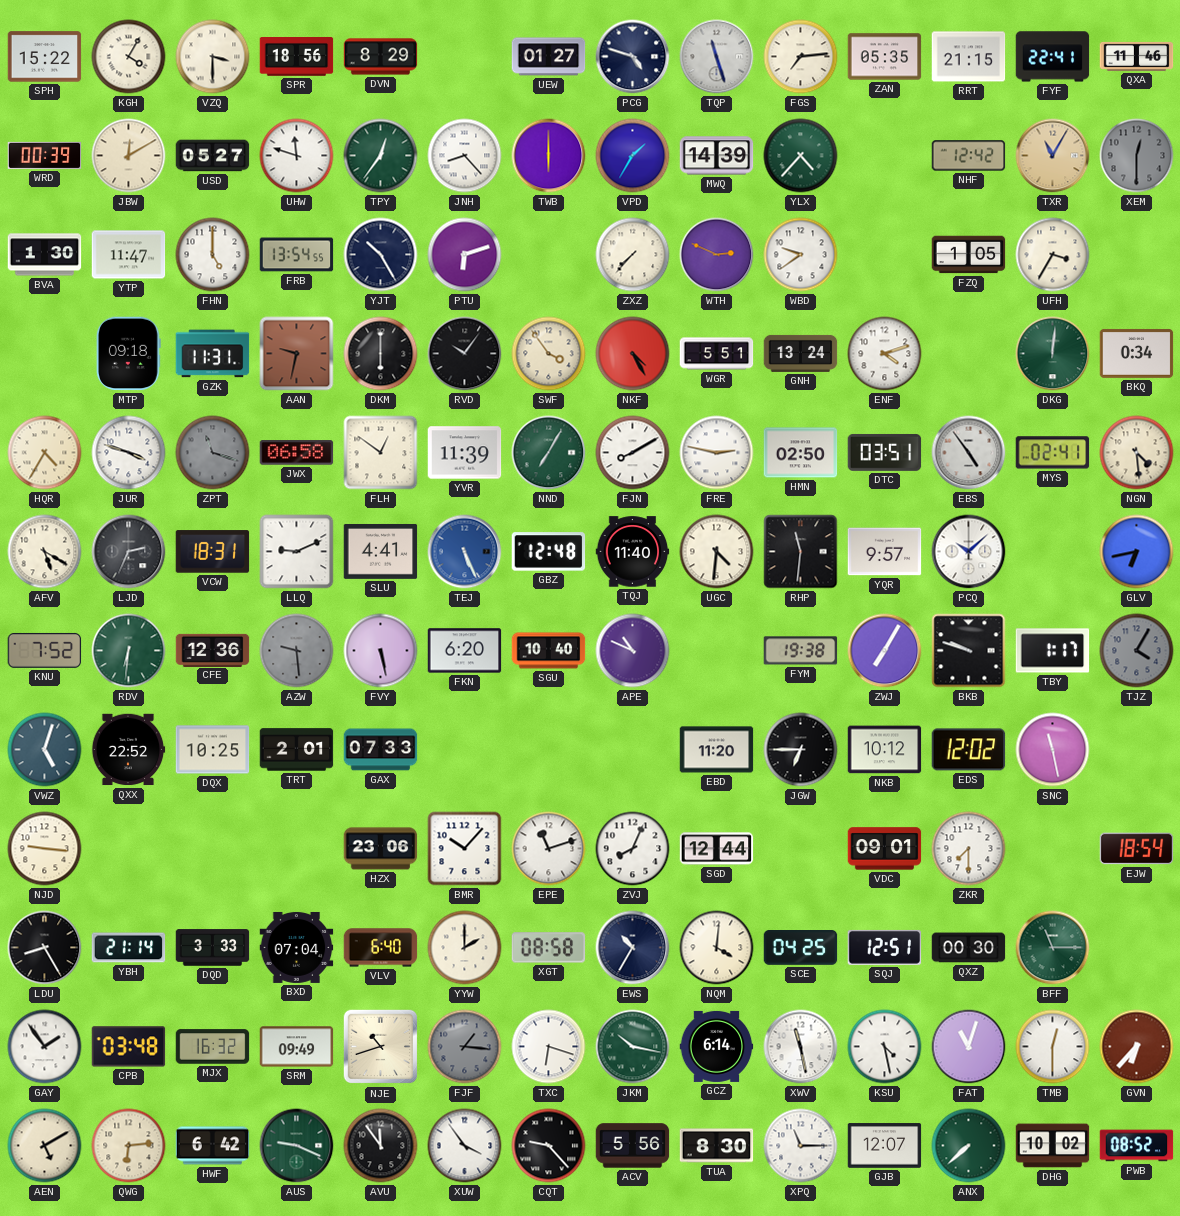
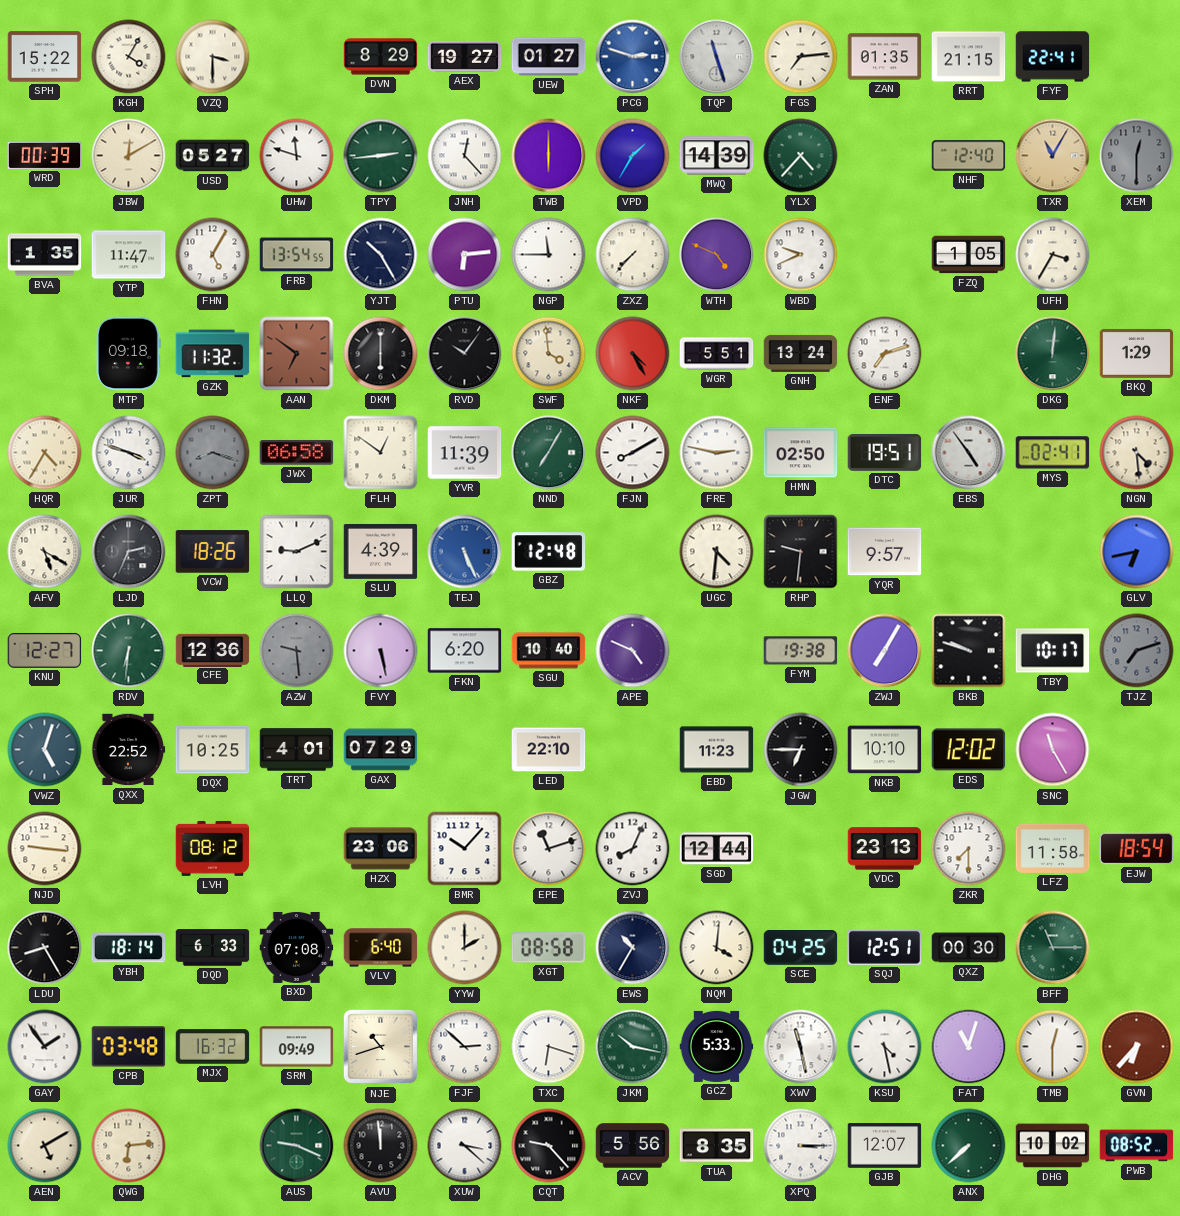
SPR: 18:56 -> none
AEX: none -> 19:27
PCG: 4:48 -> 2:48
PCG dial: navy -> blue
ZAN: 05:35 -> 01:35
QXA: 11:46 -> none
TPY: 12:36 -> 2:44
JNH: 8:23 -> 12:23
NHF: 12:42 -> 12:40
BVA: 1:30 -> 1:35
FHN: 5:00 -> 5:05
PTU: 6:12 -> 6:14
NGP: none -> 11:45
WTH: 2:49 -> 4:49
WBD: 9:39 -> 9:41
GZK: 11:31 -> 11:32
AAN: 9:32 -> 6:51
SWF: 3:54 -> 3:59
ENF: 4:12 -> 7:12
BKQ: 0:34 -> 1:29
ZPT: 11:18 -> 8:18
DTC: 03:51 -> 19:51
VCW: 18:31 -> 18:26
SLU: 4:41 -> 4:39
TQJ: 11:40 -> none
RHP: 11:31 -> 9:31
PCQ: 10:08 -> none
KNU: 7:52 -> 12:27
APE: 10:49 -> 4:49
TBY: 1:17 -> 10:17
TJZ: 4:05 -> 7:12
TRT: 2:01 -> 4:01
GAX: 07:33 -> 07:29
LED: none -> 22:10
EBD: 11:20 -> 11:23
NKB: 10:12 -> 10:10
SNC: 11:28 -> 11:25
LVH: none -> 08:12
VDC: 09:01 -> 23:13
LFZ: none -> 11:58
YBH: 21:14 -> 18:14
DQD: 3:33 -> 6:33
BXD: 07:04 -> 07:08
FJF: 1:16 -> 2:52
FJF dial: grey -> white
GCZ: 6:14 -> 5:33
HWF: 6:42 -> none
AVU: 11:54 -> 11:59
XUW: 3:54 -> 3:22
TUA: 8:30 -> 8:35
XPQ: 11:15 -> 3:15
